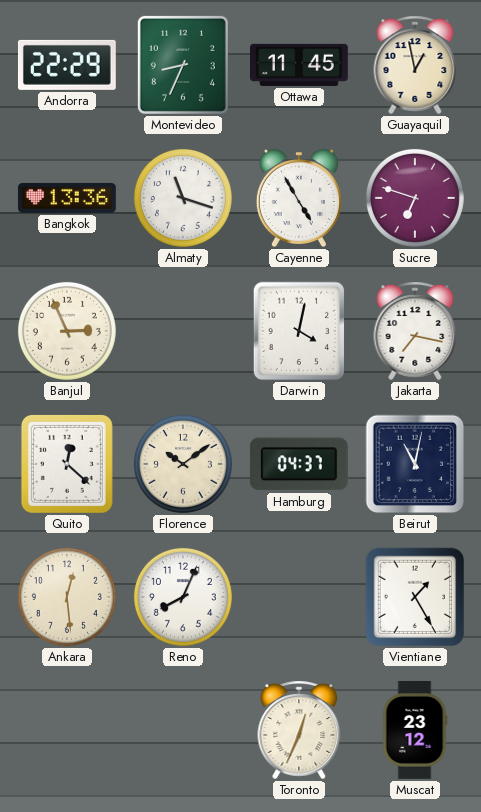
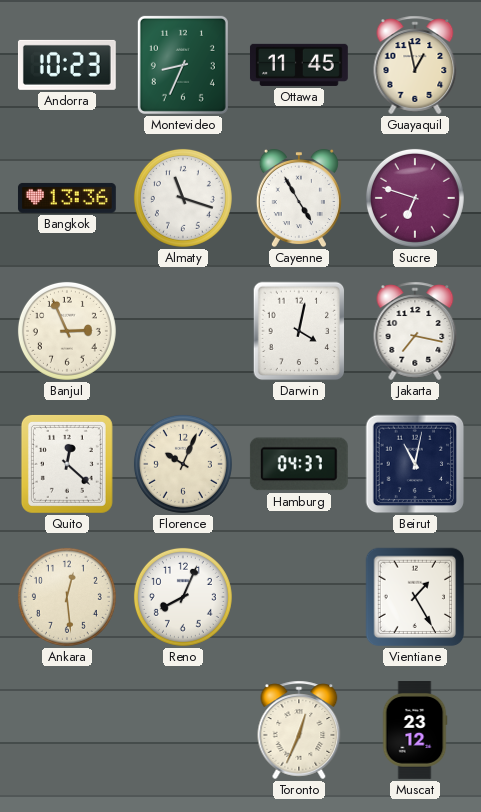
Andorra: 22:29 -> 10:23
Florence: 10:09 -> 10:04
